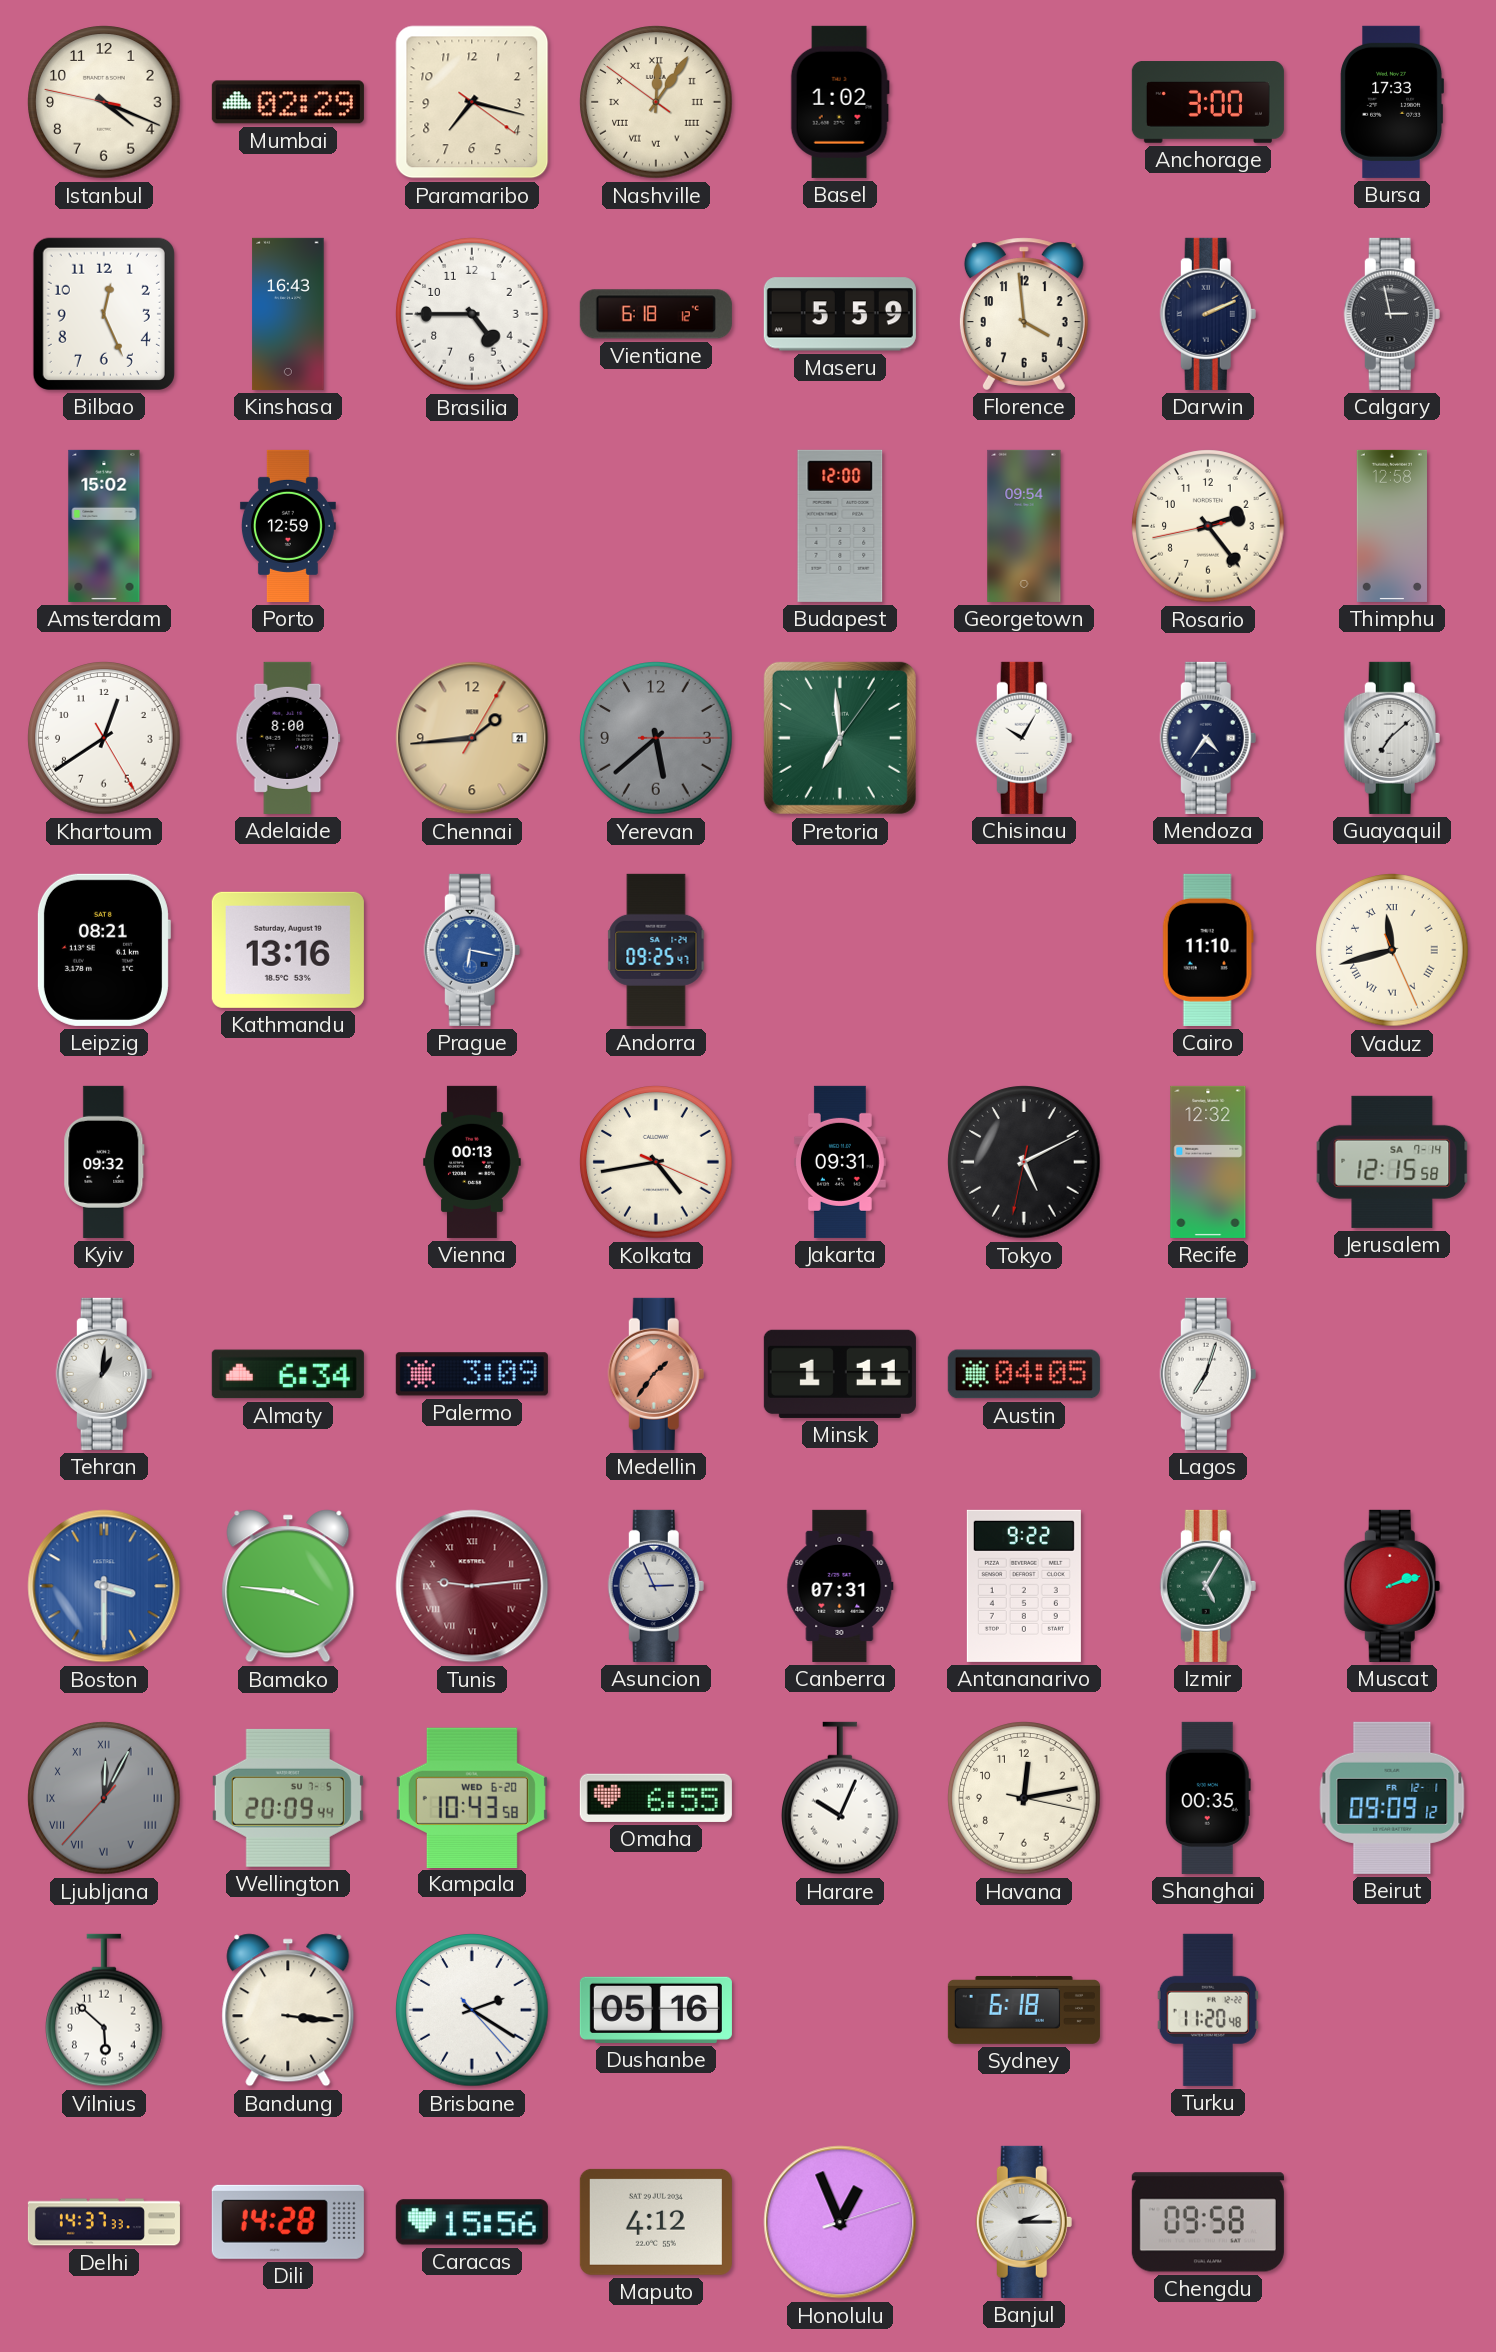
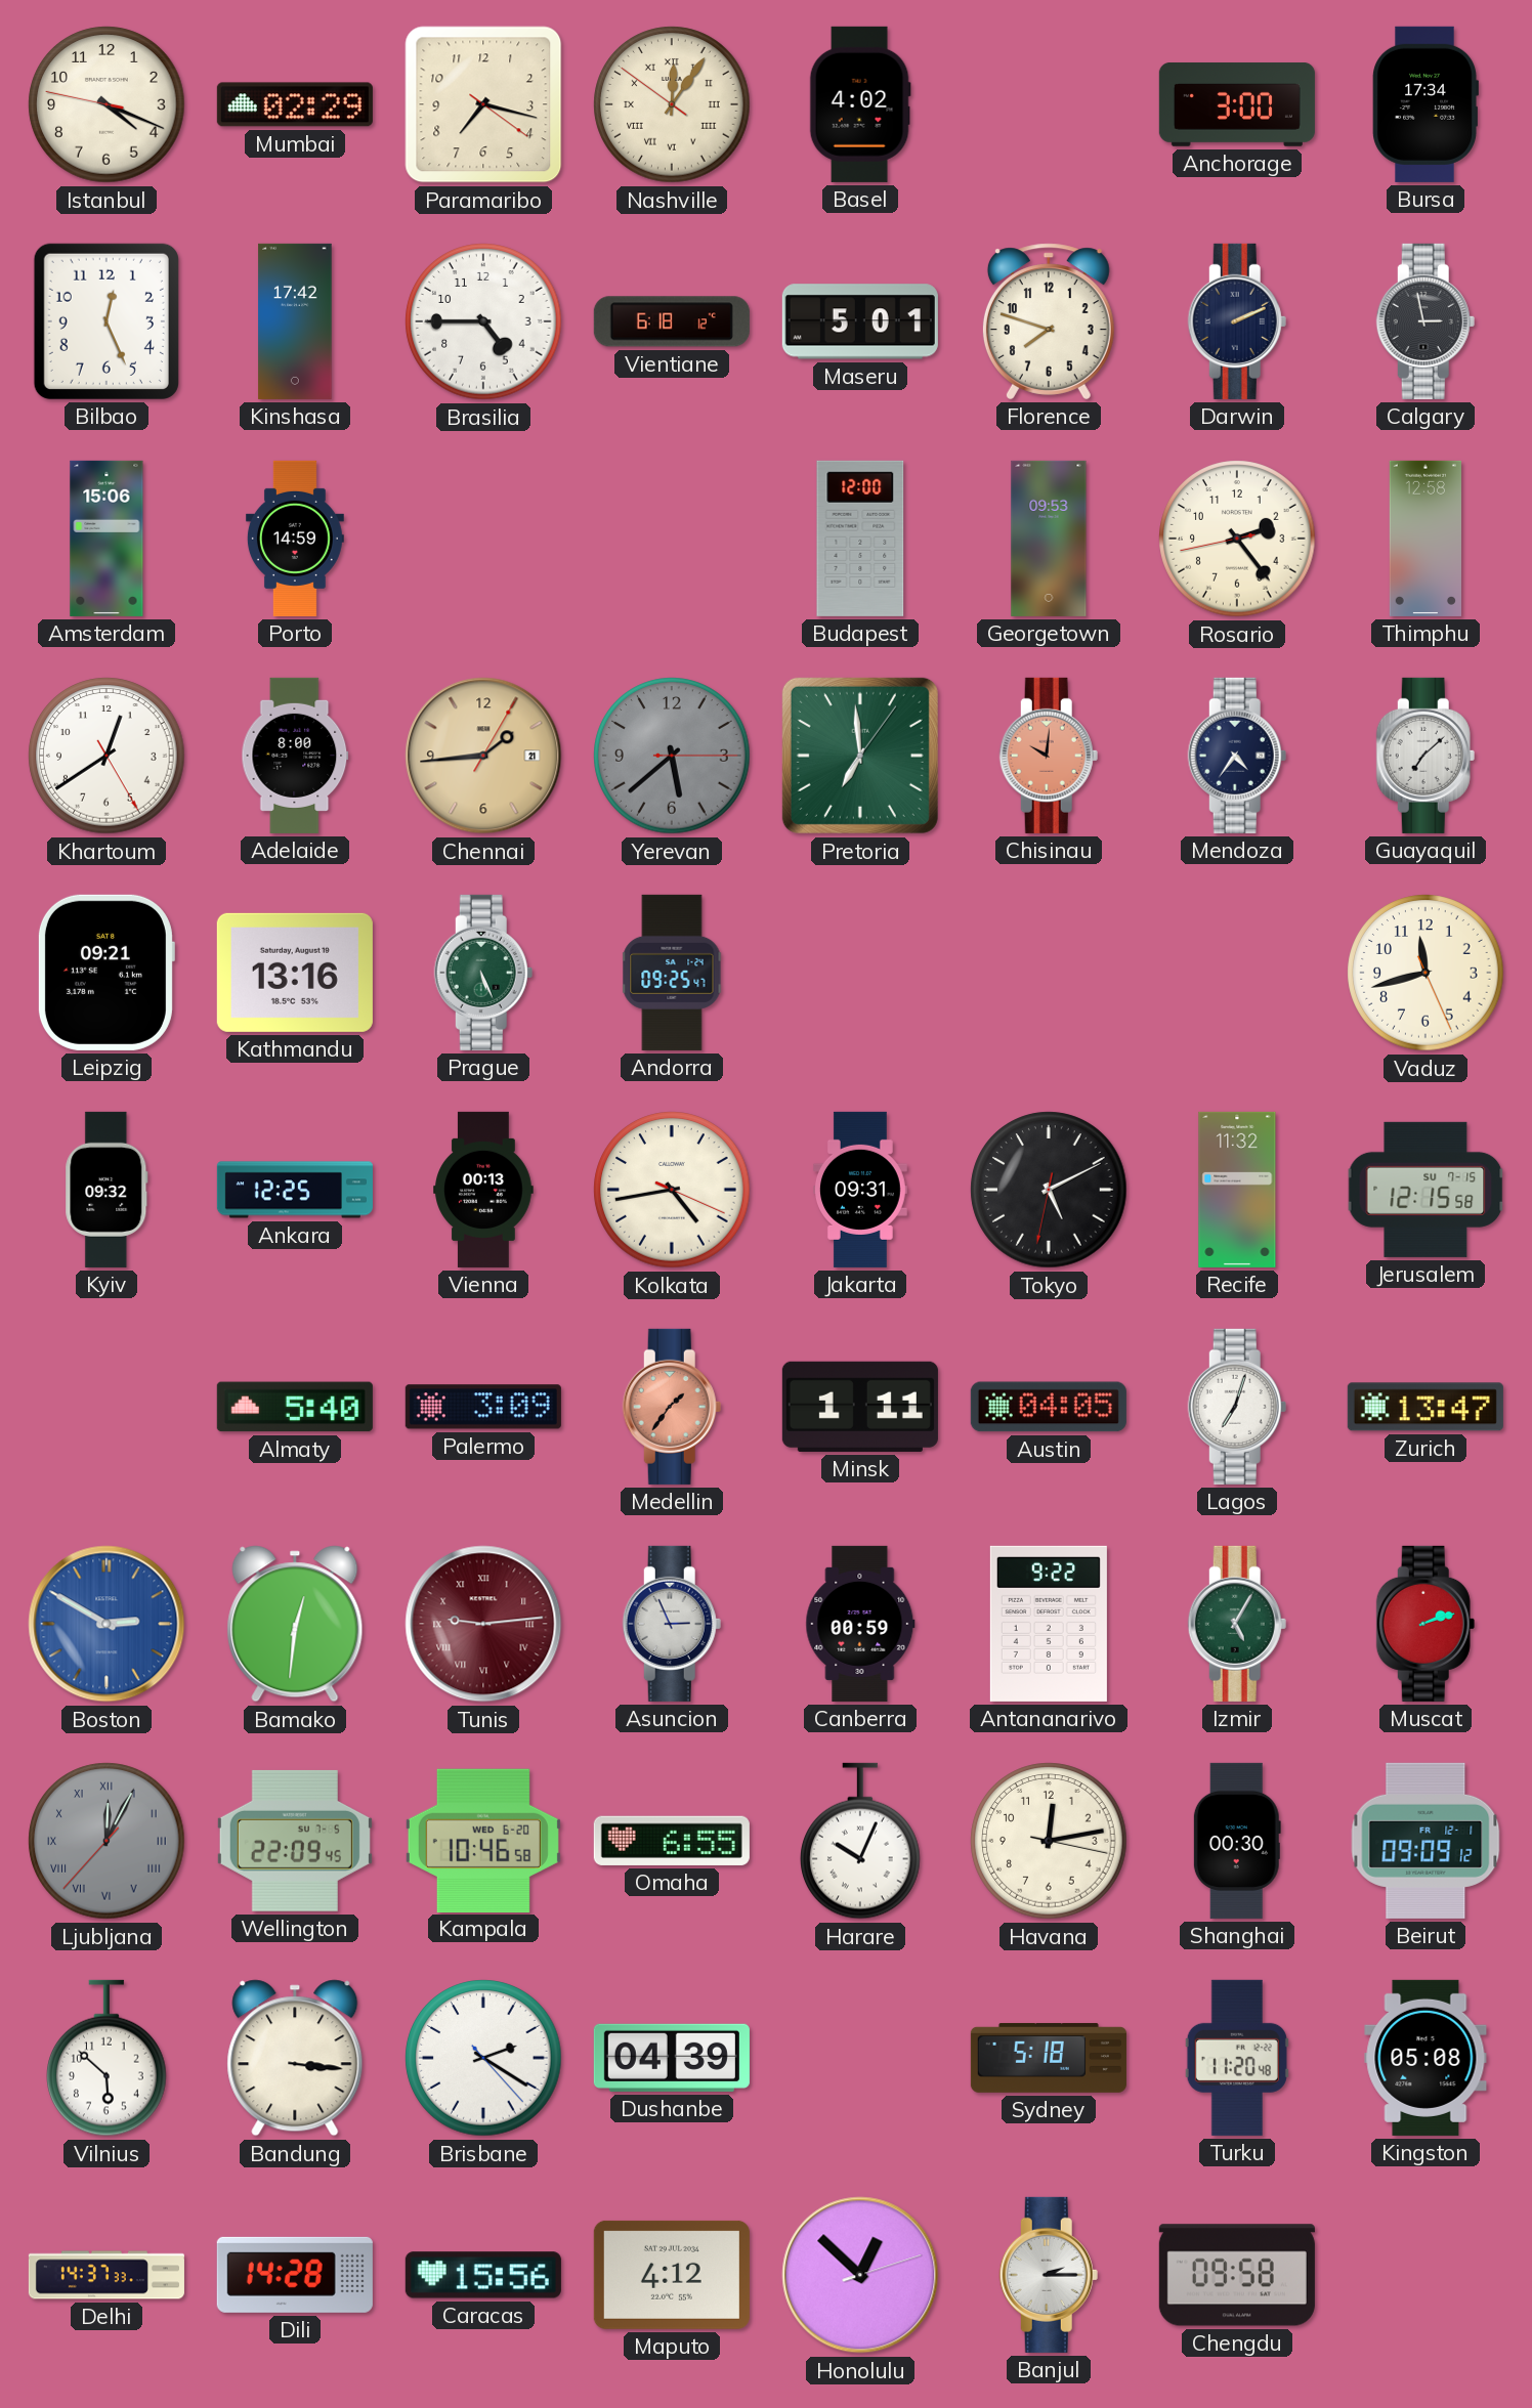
Basel: 1:02 -> 4:02
Bursa: 17:33 -> 17:34
Kinshasa: 16:43 -> 17:42
Maseru: 5:59 -> 5:01
Florence: 3:59 -> 7:48
Amsterdam: 15:02 -> 15:06
Porto: 12:59 -> 14:59
Georgetown: 09:54 -> 09:53
Chisinau: 10:05 -> 10:01
Chisinau dial: white -> salmon
Leipzig: 08:21 -> 09:21
Prague: 6:17 -> 5:26
Prague dial: blue -> green
Cairo: 11:10 -> none
Vaduz numerals: Roman -> Arabic
Ankara: none -> 12:25
Recife: 12:32 -> 11:32
Jerusalem date: SA 7-14 -> SU 7-15
Tehran: 1:01 -> none
Almaty: 6:34 -> 5:40
Zurich: none -> 13:47
Boston: 3:30 -> 2:50
Bamako: 3:46 -> 12:31
Canberra: 07:31 -> 00:59
Wellington: 20:09 -> 22:09
Kampala: 10:43 -> 10:46
Shanghai: 00:35 -> 00:30
Dushanbe: 05:16 -> 04:39
Sydney: 6:18 -> 5:18
Kingston: none -> 05:08
Honolulu: 12:56 -> 12:52
